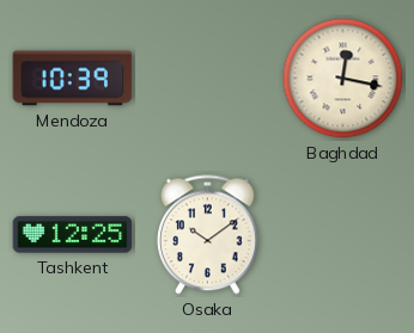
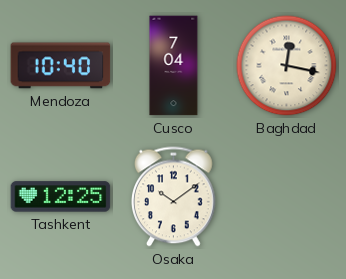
Mendoza: 10:39 -> 10:40
Cusco: none -> 7:04
